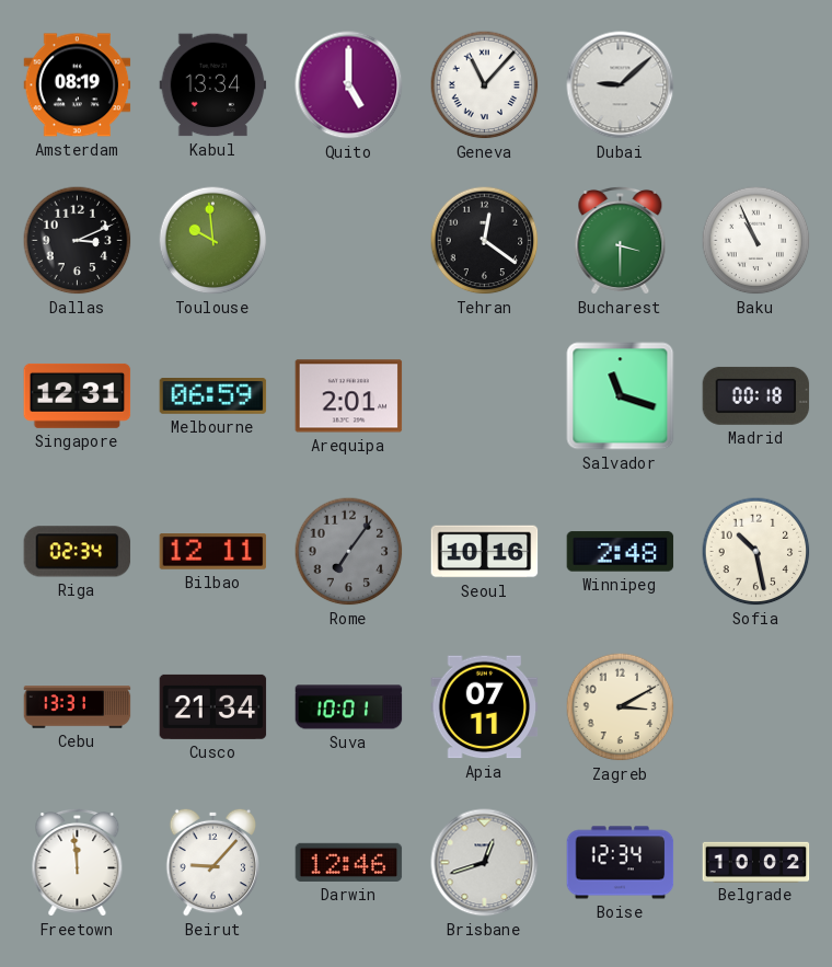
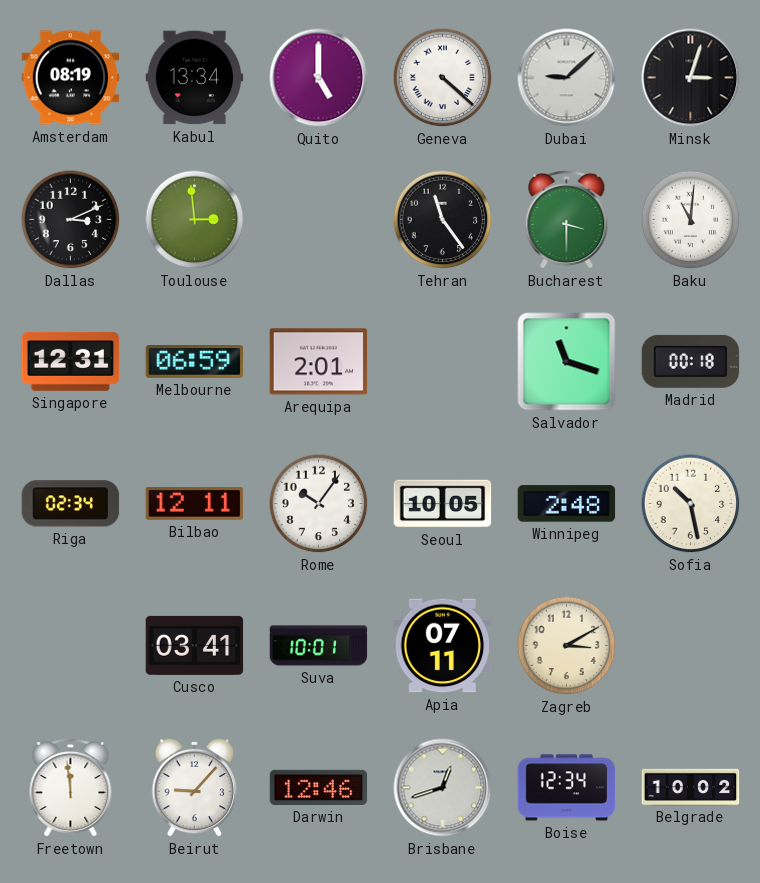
Geneva: 11:07 -> 4:22
Minsk: none -> 3:03
Toulouse: 9:59 -> 2:59
Tehran: 12:21 -> 11:24
Baku: 10:56 -> 11:01
Rome: 7:06 -> 10:06
Rome dial: grey -> white
Seoul: 10:16 -> 10:05
Cebu: 13:31 -> none
Cusco: 21:34 -> 03:41
